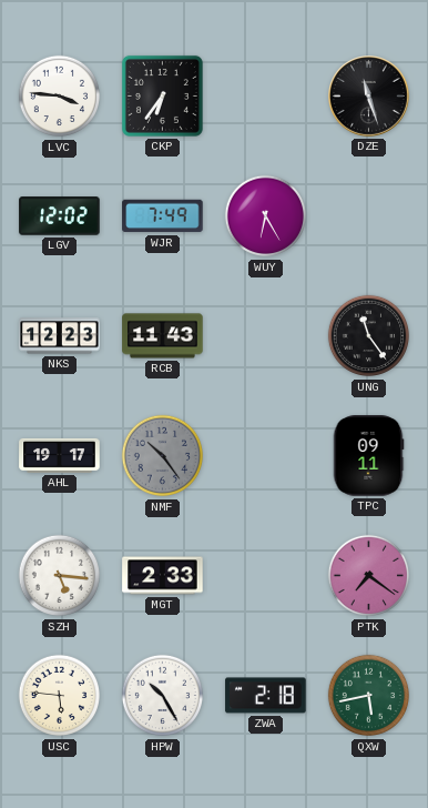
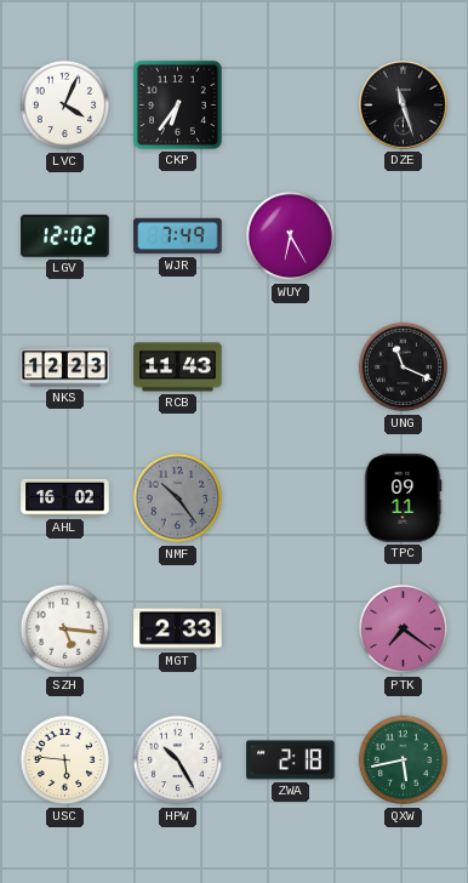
LVC: 3:46 -> 4:04
UNG: 11:24 -> 11:19
AHL: 19:17 -> 16:02
